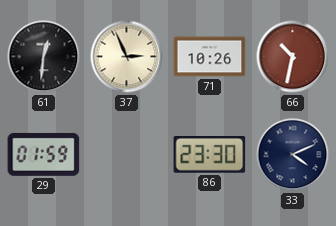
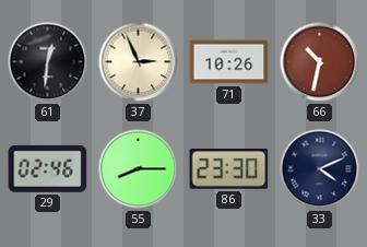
29: 01:59 -> 02:46
55: none -> 8:15
